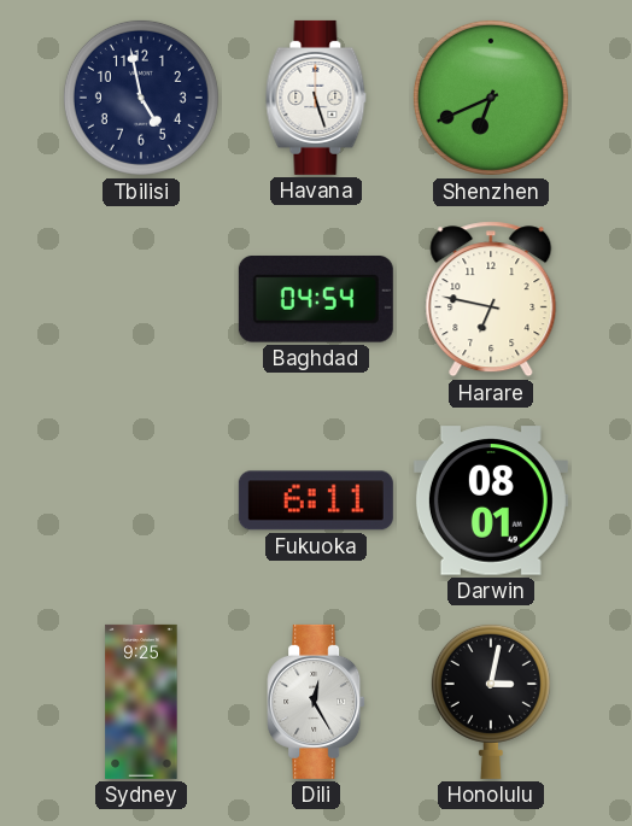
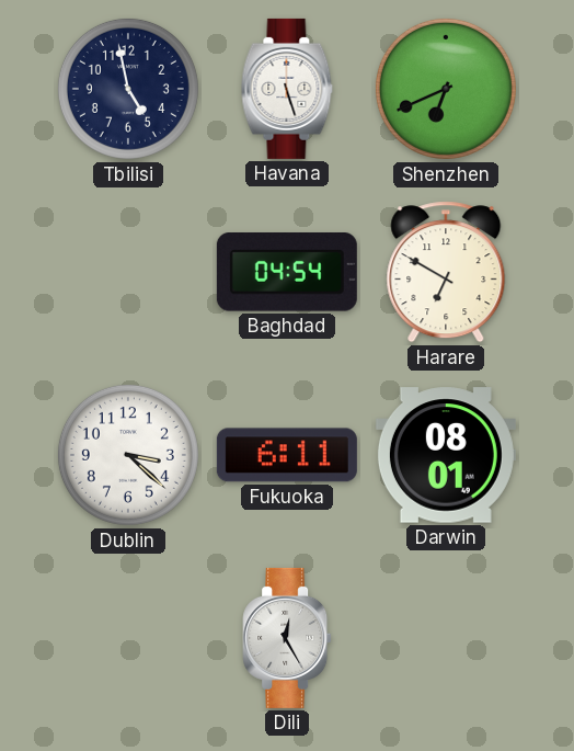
Harare: 6:47 -> 6:50
Dublin: none -> 3:22
Sydney: 9:25 -> none
Honolulu: 3:02 -> none
